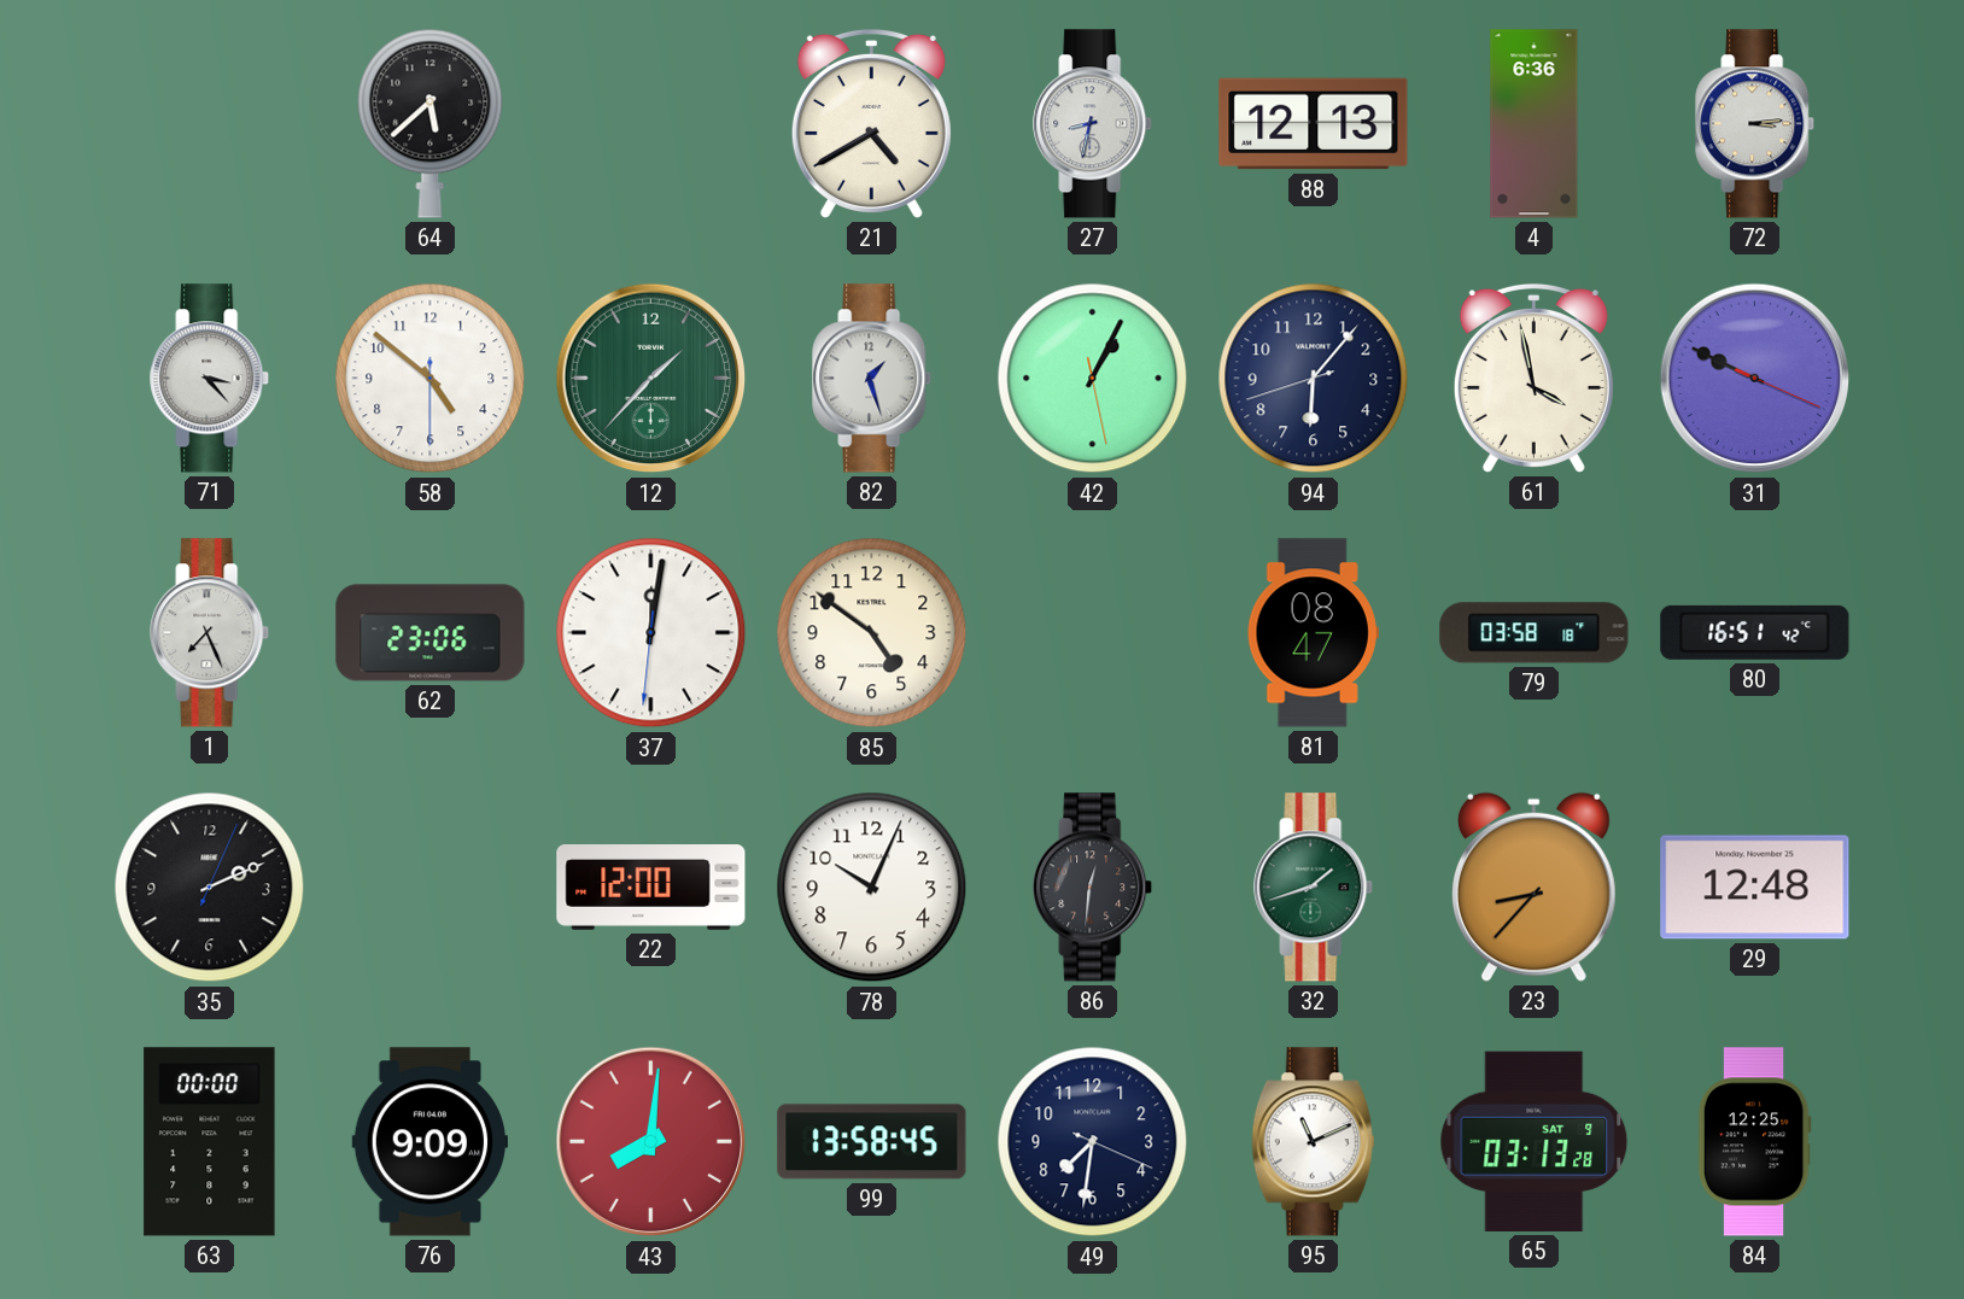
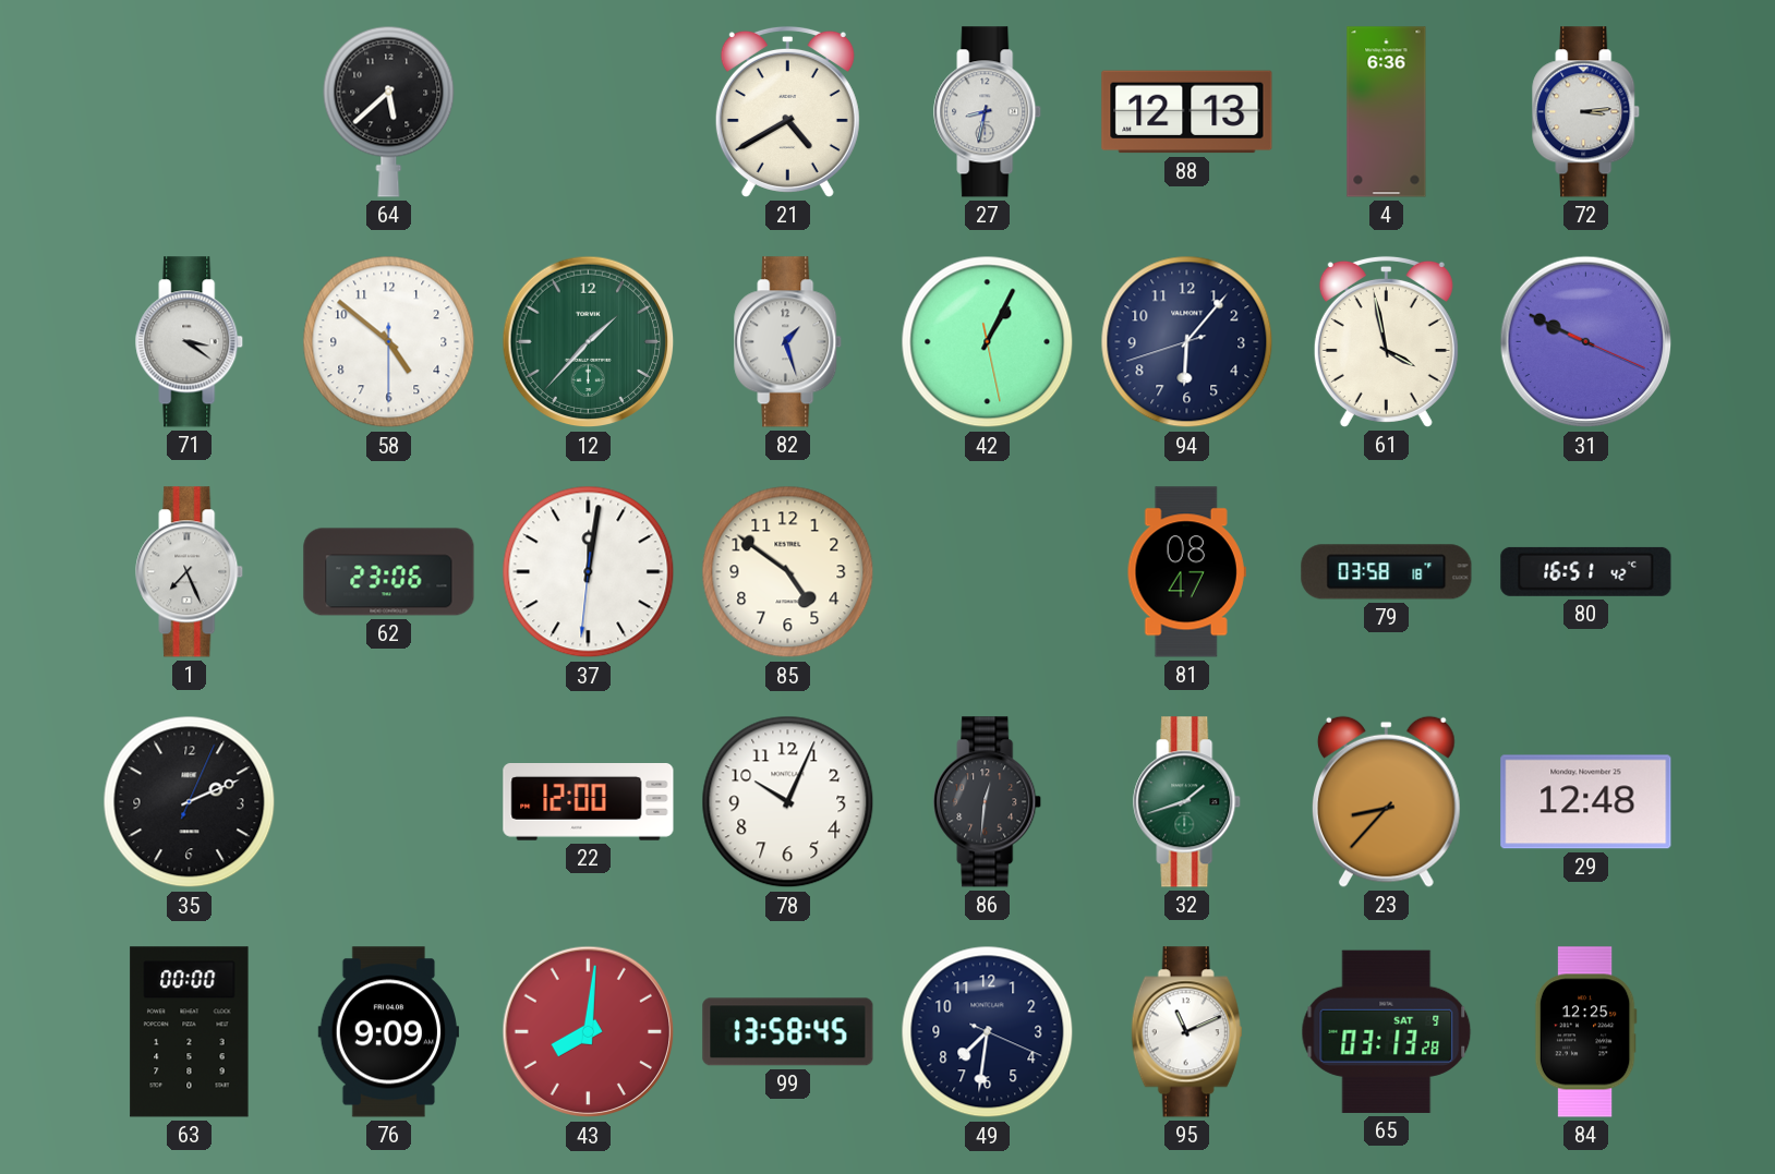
71: 3:23 -> 3:21
